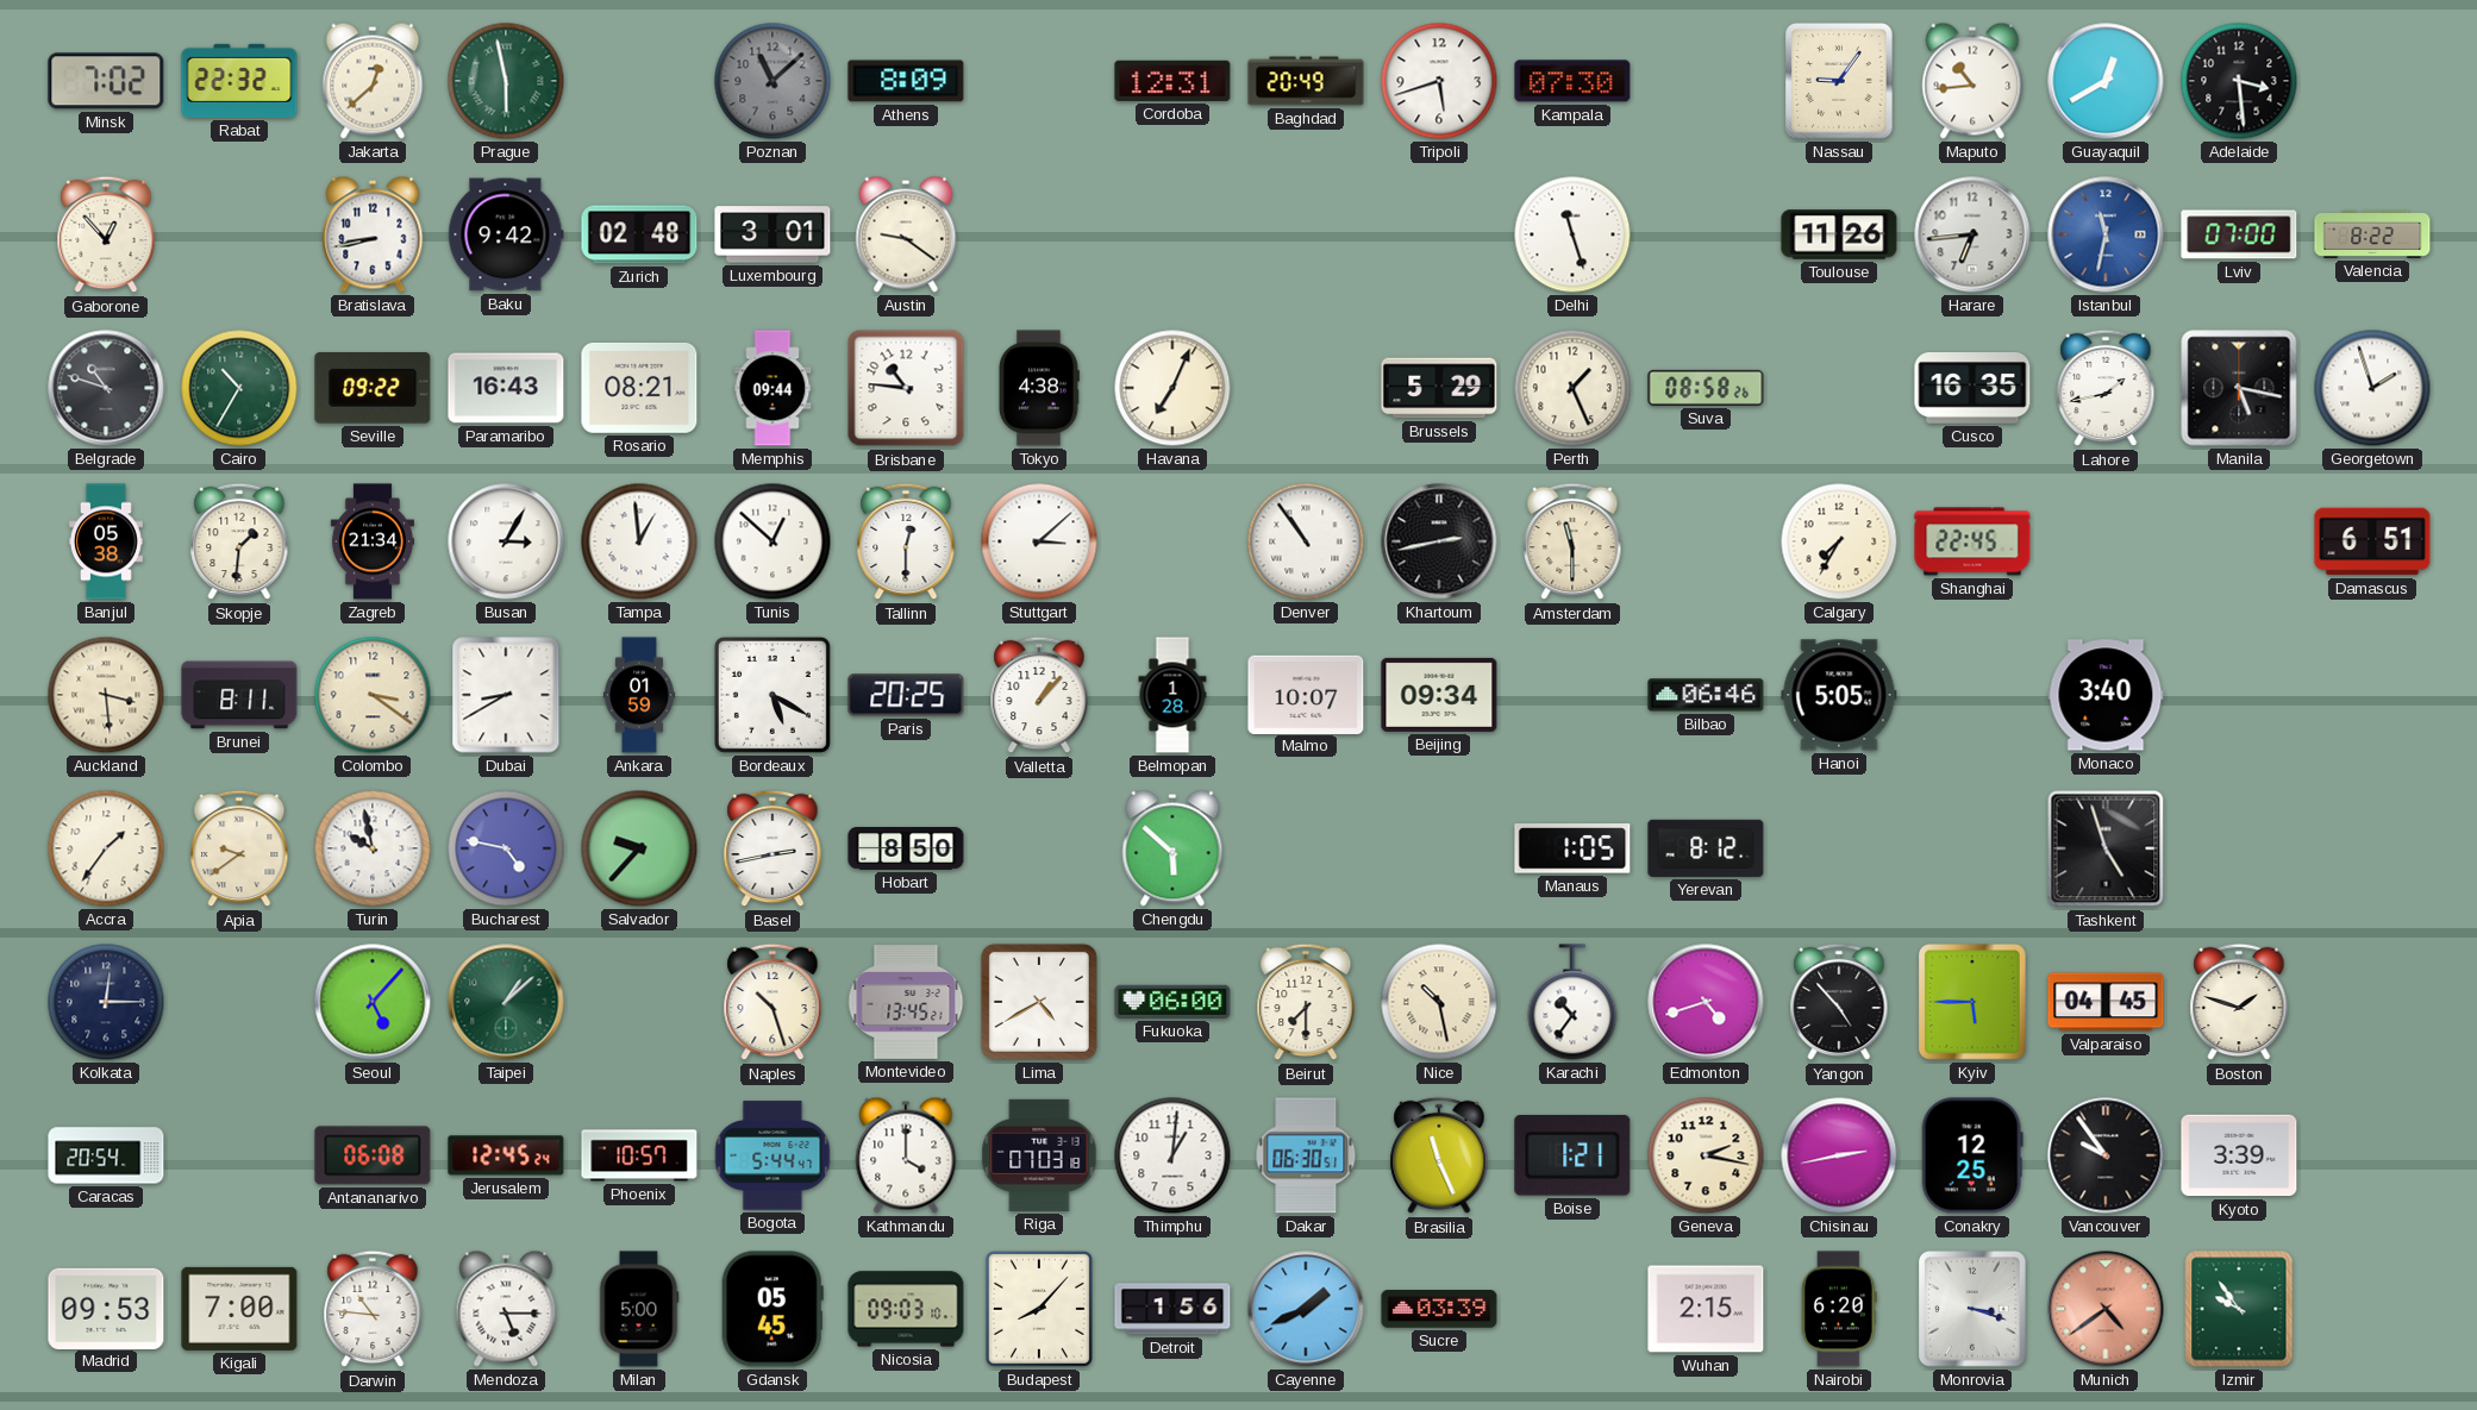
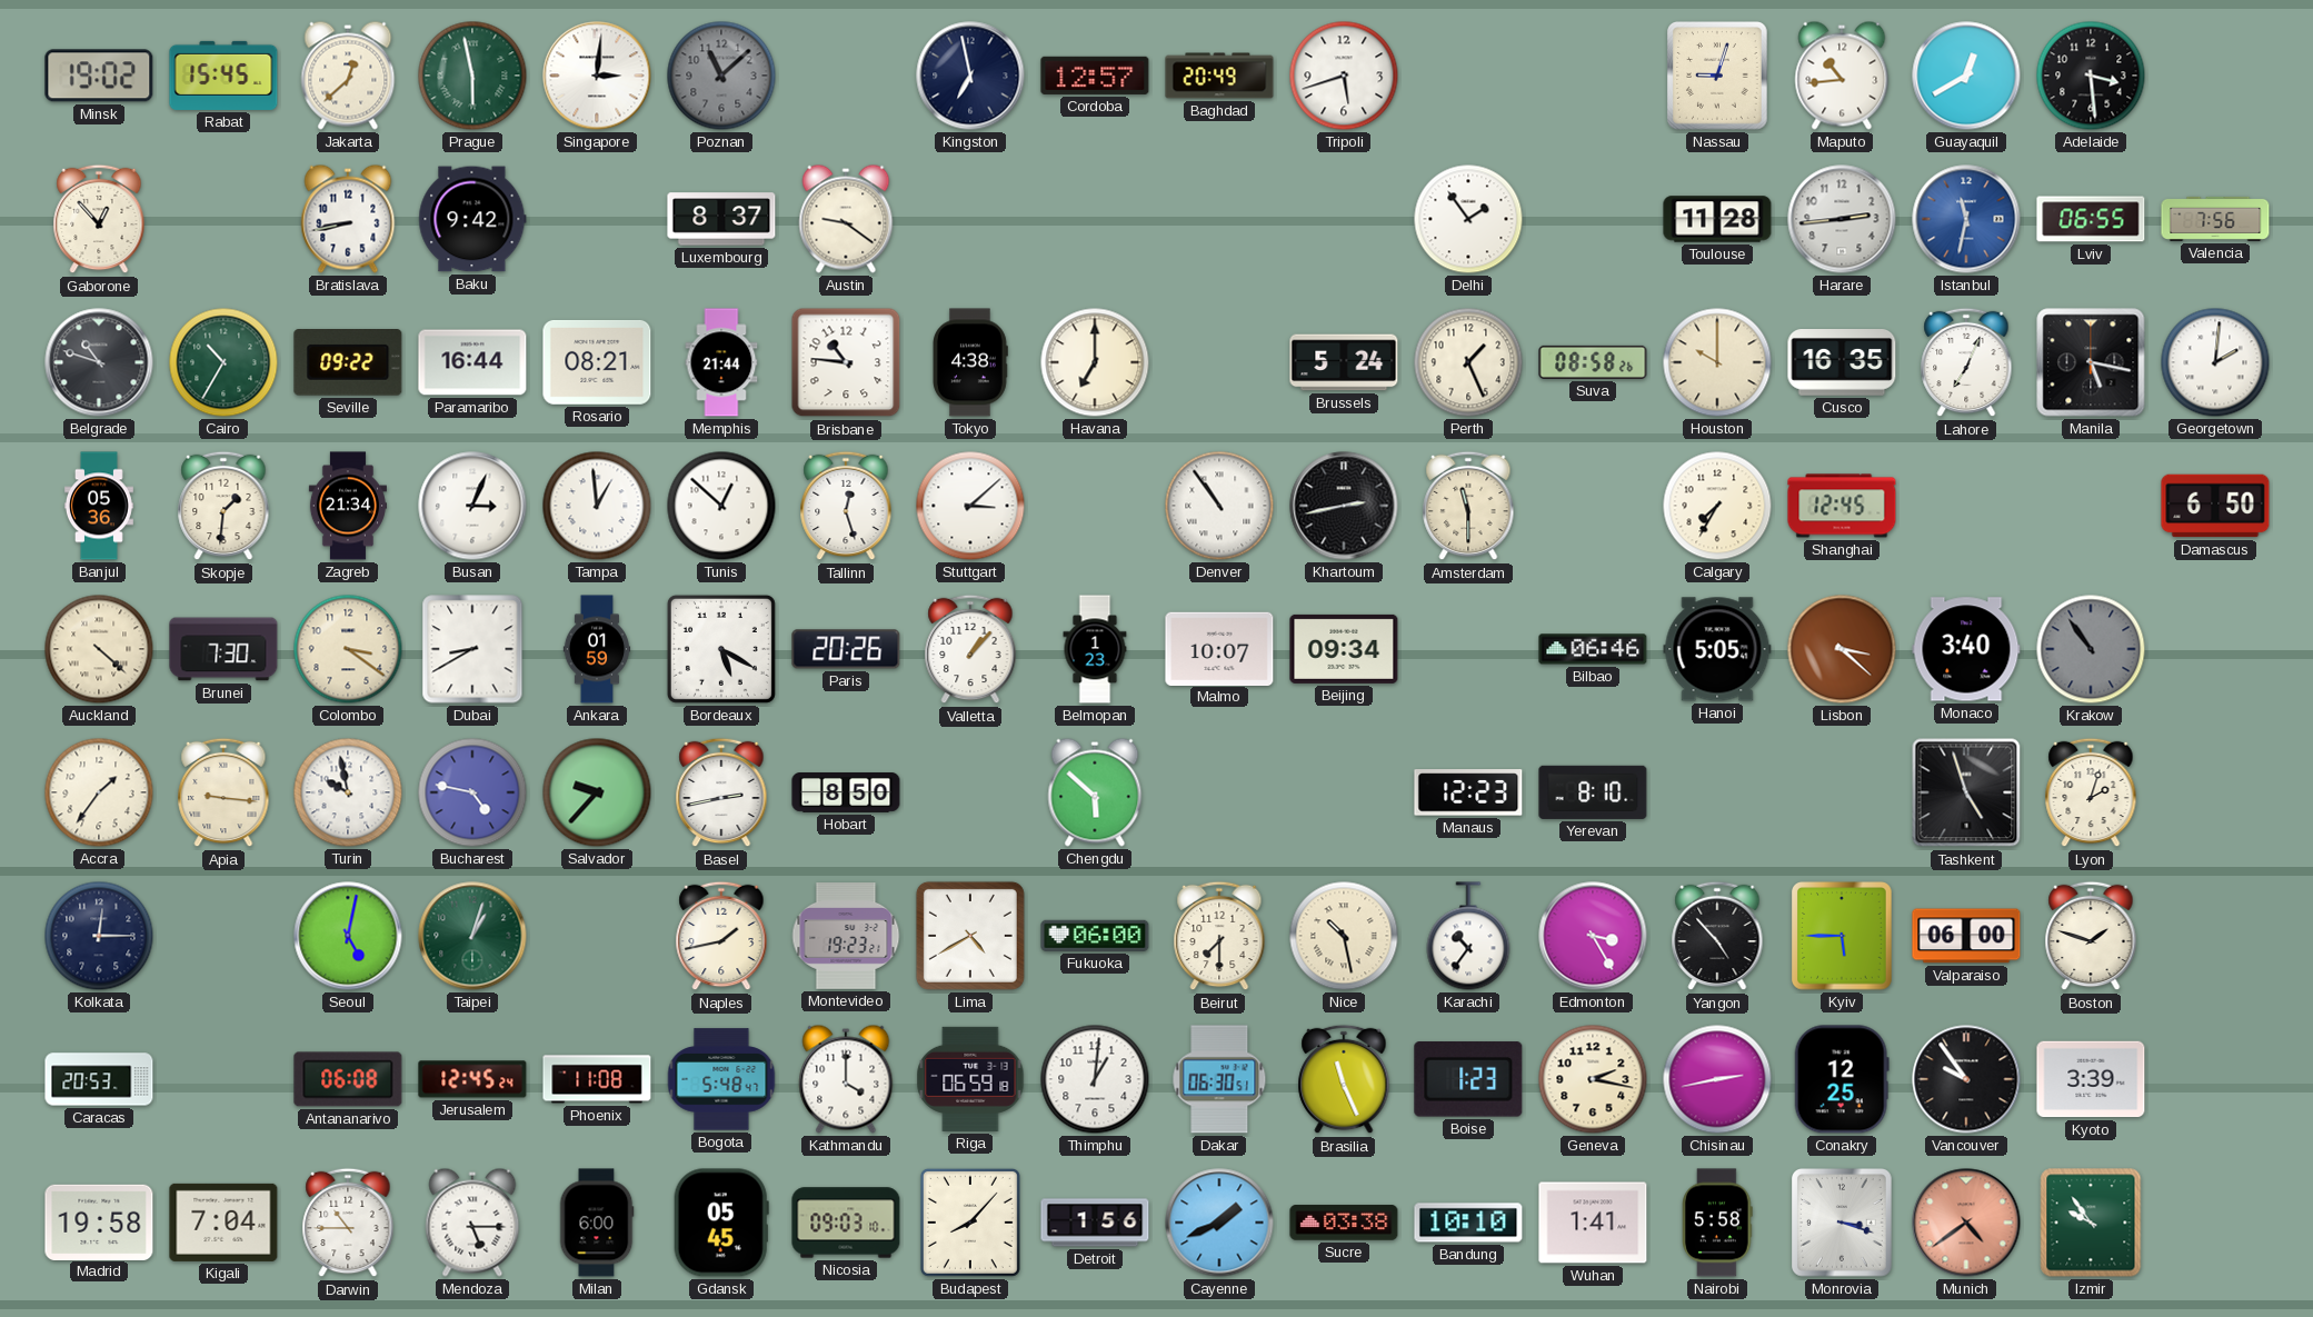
Minsk: 7:02 -> 19:02
Rabat: 22:32 -> 15:45
Singapore: none -> 3:01
Athens: 8:09 -> none
Kingston: none -> 6:58
Cordoba: 12:31 -> 12:57
Kampala: 07:30 -> none
Nassau: 9:06 -> 9:03
Zurich: 02:48 -> none
Luxembourg: 3:01 -> 8:37
Delhi: 11:27 -> 1:54
Toulouse: 11:26 -> 11:28
Harare: 6:44 -> 2:44
Lviv: 07:00 -> 06:55
Valencia: 8:22 -> 7:56
Paramaribo: 16:43 -> 16:44
Memphis: 09:44 -> 21:44
Havana: 7:04 -> 7:00
Brussels: 5:29 -> 5:24
Houston: none -> 10:00
Lahore: 1:43 -> 7:04
Georgetown: 1:57 -> 2:01
Banjul: 05:38 -> 05:36
Busan: 3:05 -> 3:04
Tallinn: 12:30 -> 12:27
Shanghai: 22:45 -> 12:45
Damascus: 6:51 -> 6:50
Auckland: 3:29 -> 4:22
Brunei: 8:11 -> 7:30
Paris: 20:25 -> 20:26
Belmopan: 1:28 -> 1:23
Lisbon: none -> 3:22
Krakow: none -> 10:54
Apia: 9:39 -> 9:16
Manaus: 1:05 -> 12:23
Yerevan: 8:12 -> 8:10
Lyon: none -> 2:03
Seoul: 5:07 -> 5:02
Taipei: 1:08 -> 1:03
Naples: 10:27 -> 1:43
Montevideo: 13:45 -> 19:23
Edmonton: 4:42 -> 3:25
Valparaiso: 04:45 -> 06:00
Caracas: 20:54 -> 20:53
Phoenix: 10:57 -> 11:08
Bogota: 5:44 -> 5:48
Riga: 07:03 -> 06:59
Boise: 1:21 -> 1:23
Madrid: 09:53 -> 19:58
Kigali: 7:00 -> 7:04
Darwin: 10:46 -> 10:45
Milan: 5:00 -> 6:00
Sucre: 03:39 -> 03:38
Bandung: none -> 10:10
Wuhan: 2:15 -> 1:41
Nairobi: 6:20 -> 5:58
